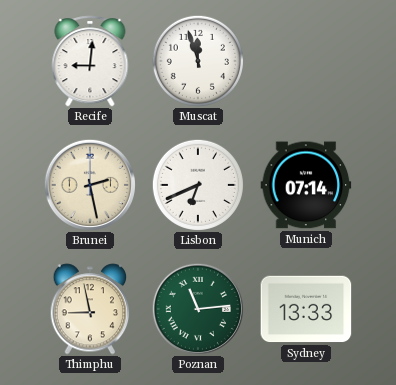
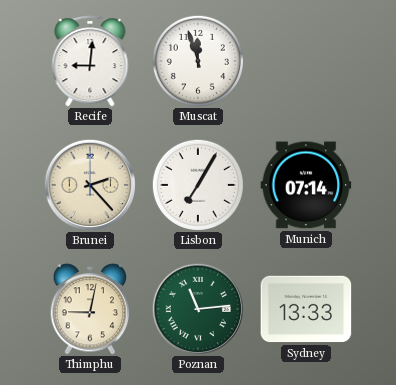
Brunei: 2:28 -> 2:23
Lisbon: 6:41 -> 7:05
Thimphu: 8:58 -> 9:02
